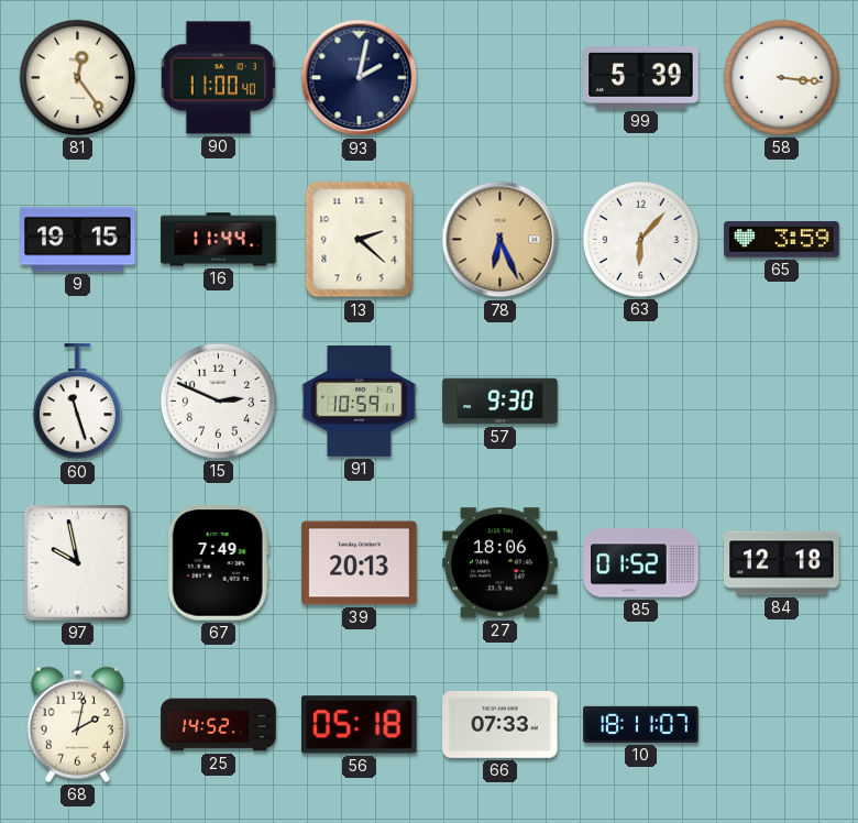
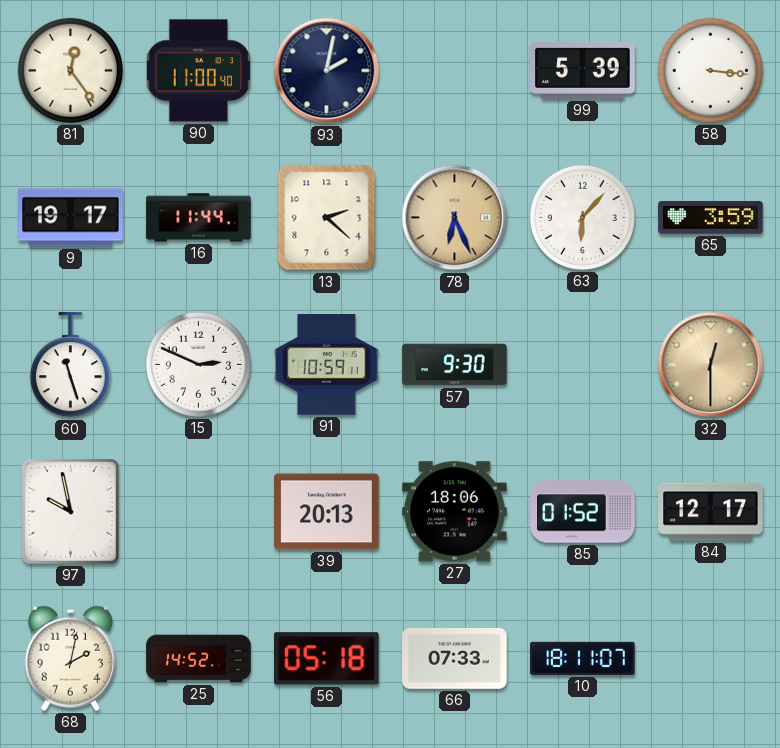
9: 19:15 -> 19:17
32: none -> 12:30
67: 7:49 -> none
84: 12:18 -> 12:17
